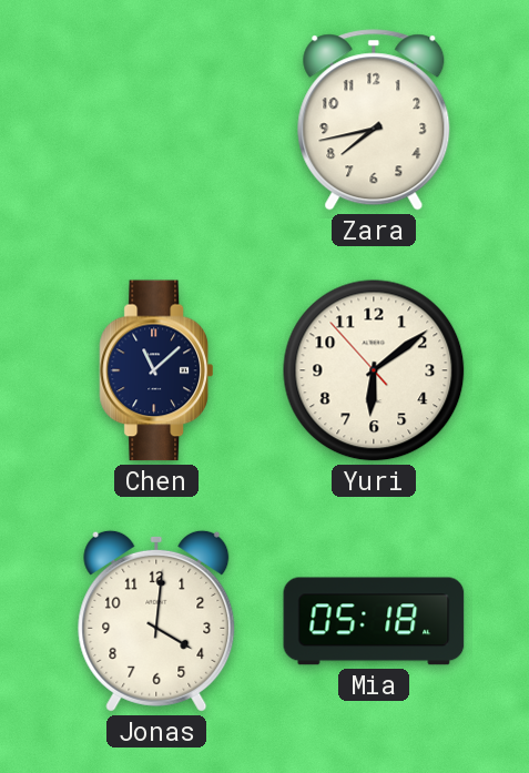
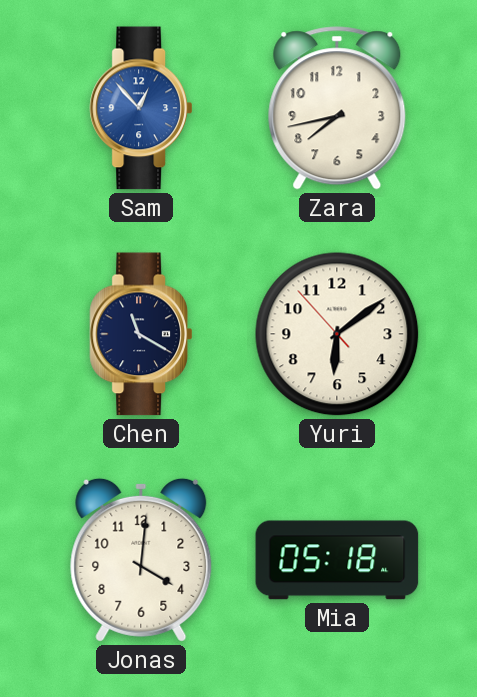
Sam: none -> 12:53
Chen: 11:08 -> 11:20
